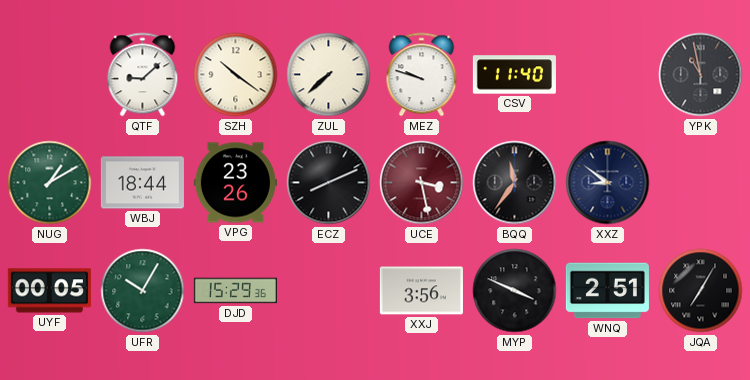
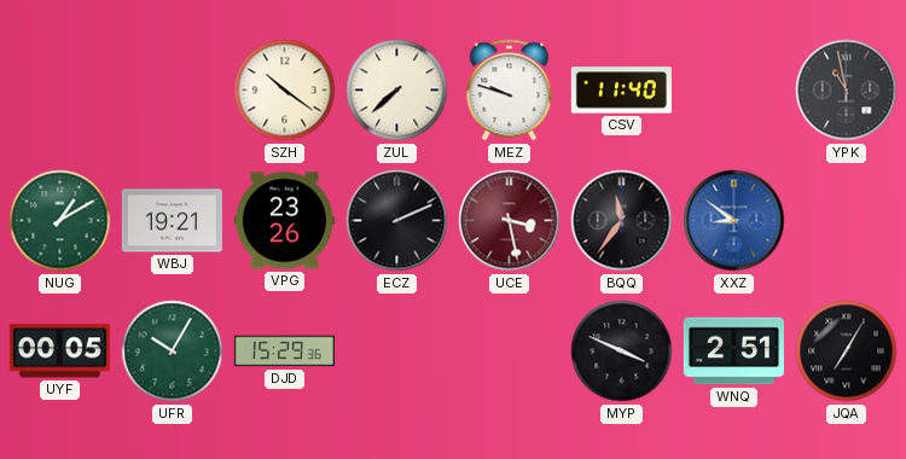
QTF: 9:08 -> none
WBJ: 18:44 -> 19:21
ECZ: 8:11 -> 2:11
XXZ dial: navy -> blue
XXJ: 3:56 -> none
